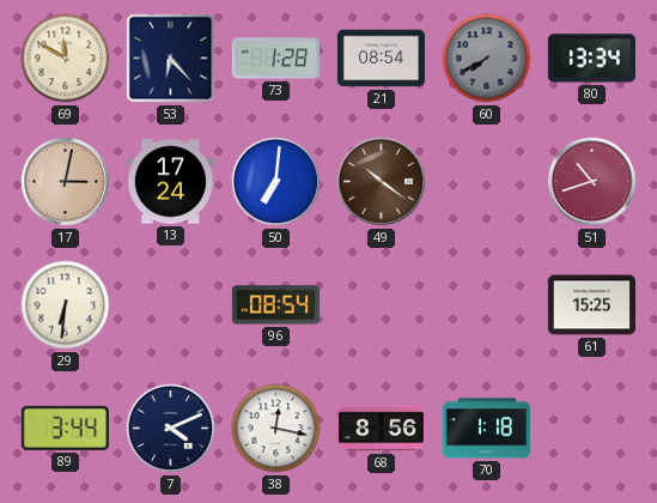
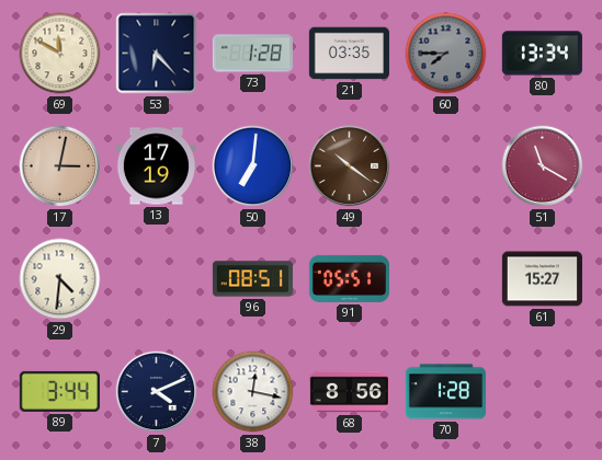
21: 08:54 -> 03:35
60: 7:40 -> 7:45
13: 17:24 -> 17:19
51: 10:42 -> 11:20
29: 6:31 -> 4:31
96: 08:54 -> 08:51
91: none -> 05:51
61: 15:25 -> 15:27
70: 1:18 -> 1:28
